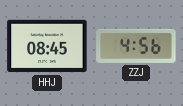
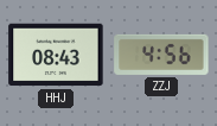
HHJ: 08:45 -> 08:43
